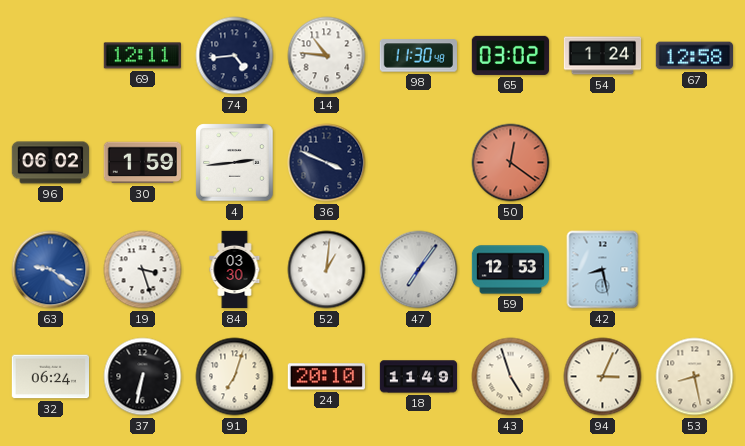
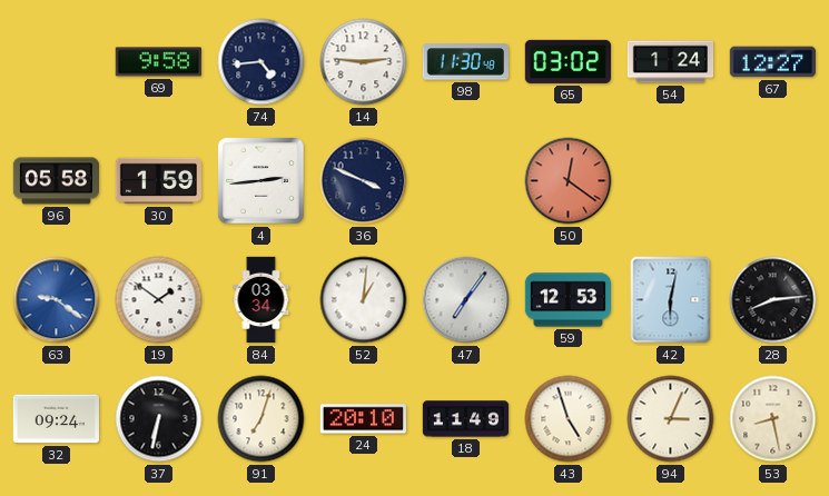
69: 12:11 -> 9:58
14: 10:46 -> 2:46
67: 12:58 -> 12:27
96: 06:02 -> 05:58
19: 3:27 -> 1:51
84: 03:30 -> 03:34
42: 8:28 -> 6:02
28: none -> 8:14
32: 06:24 -> 09:24
